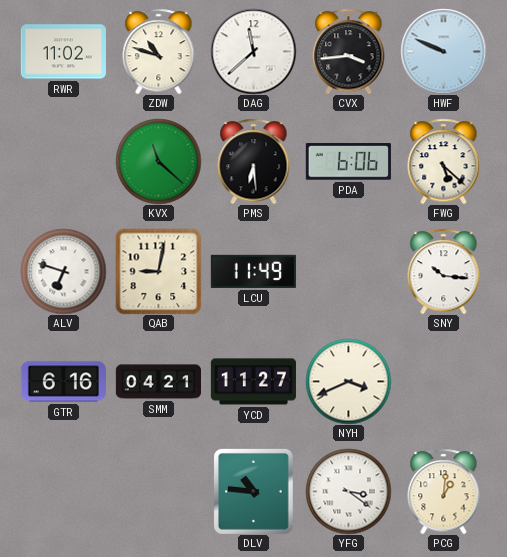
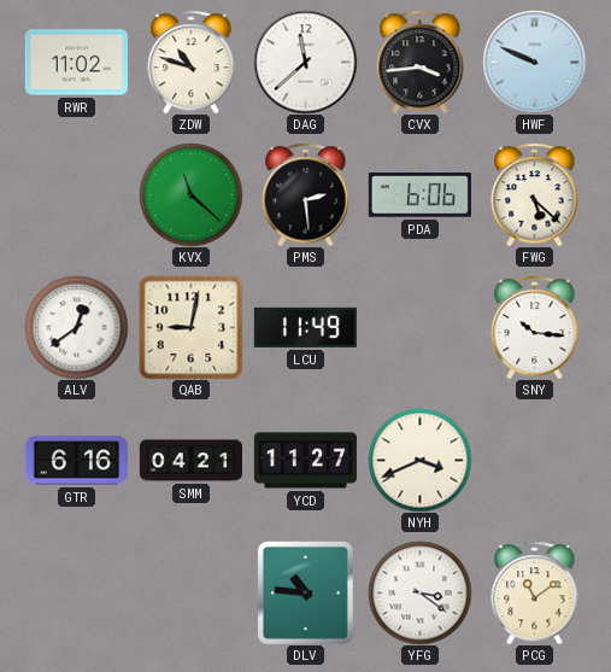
PMS: 6:29 -> 2:29
ALV: 6:48 -> 12:39
PCG: 1:01 -> 11:09
